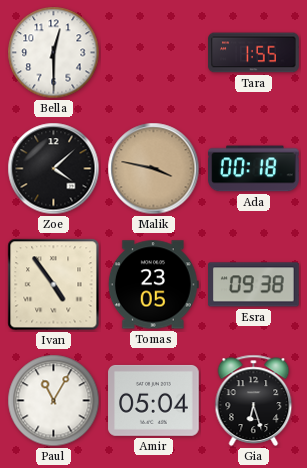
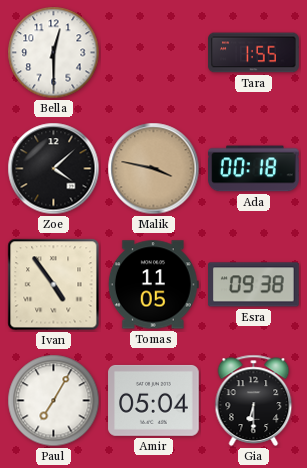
Tomas: 23:05 -> 11:05
Paul: 11:05 -> 7:05
Gia: 6:27 -> 6:30
